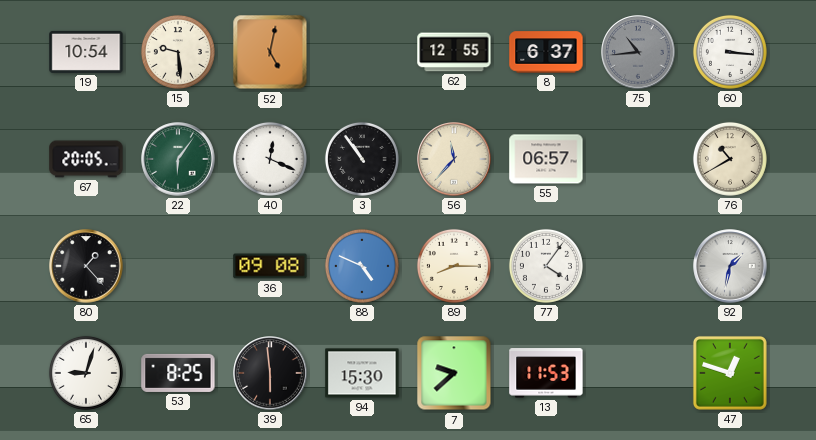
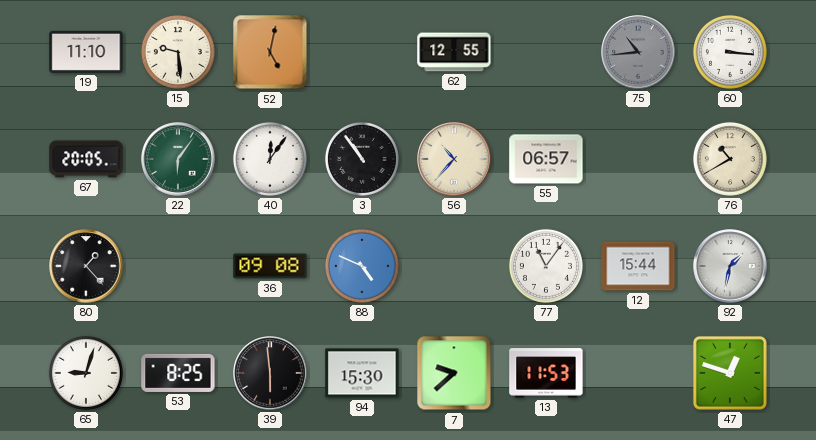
19: 10:54 -> 11:10
8: 6:37 -> none
40: 12:19 -> 12:06
56: 11:37 -> 10:37
89: 8:15 -> none
77: 4:06 -> 11:06
12: none -> 15:44
